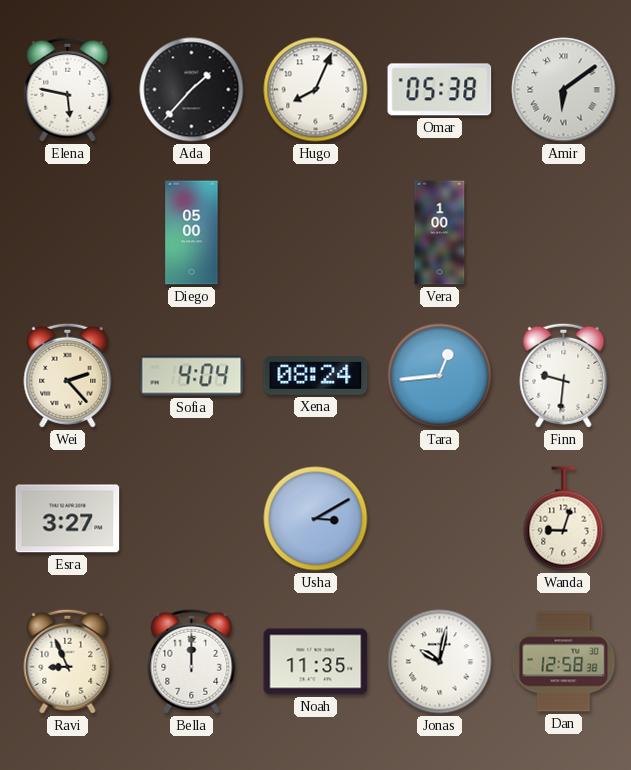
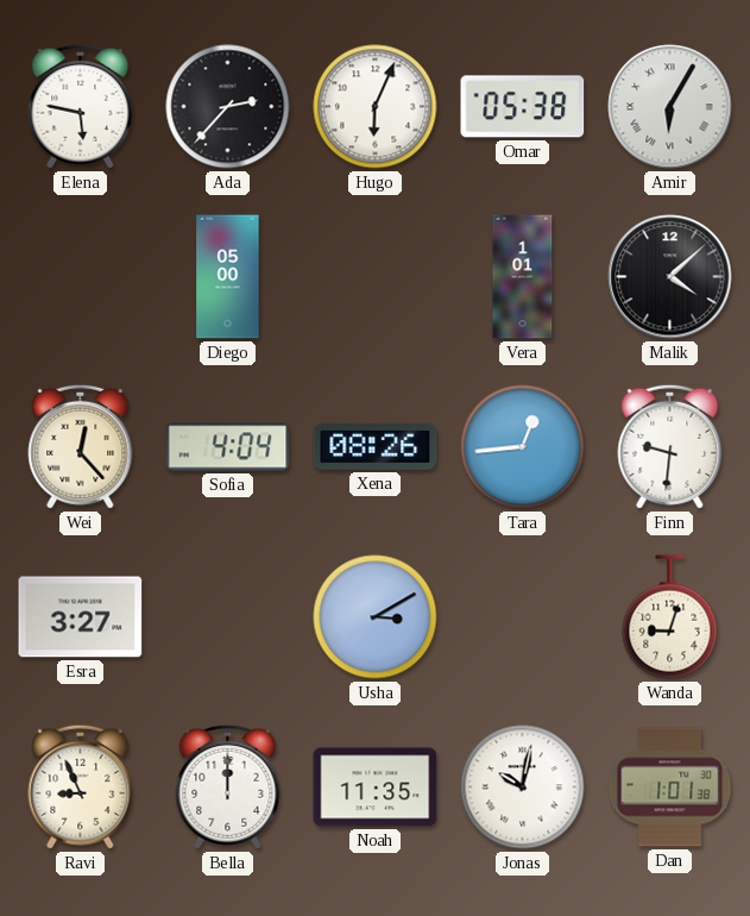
Ada: 1:37 -> 2:37
Hugo: 8:04 -> 6:04
Amir: 6:09 -> 6:05
Vera: 1:00 -> 1:01
Malik: none -> 4:08
Wei: 2:23 -> 12:23
Xena: 08:24 -> 08:26
Dan: 12:58 -> 1:01
